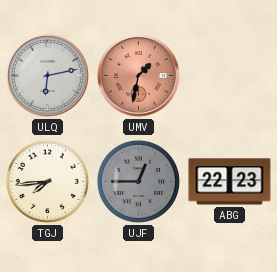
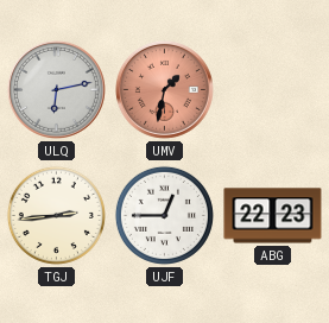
TGJ: 7:44 -> 2:44
UJF dial: grey -> white
